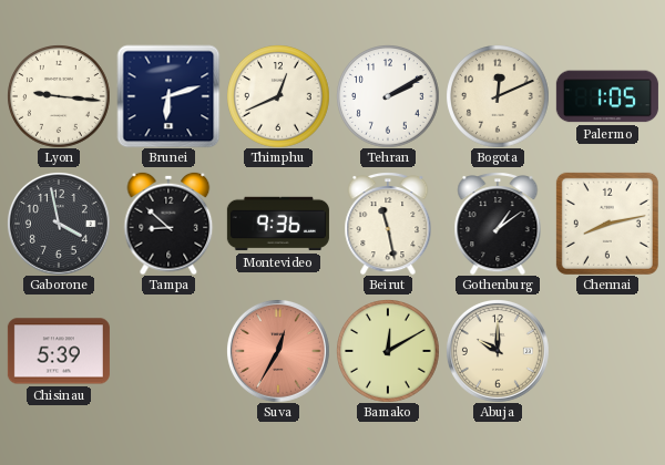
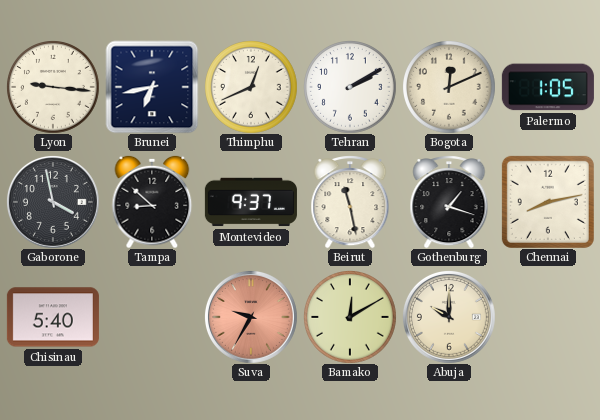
Brunei: 6:12 -> 6:43
Montevideo: 9:36 -> 9:37
Gothenburg: 1:09 -> 1:18
Chisinau: 5:39 -> 5:40
Suva: 12:35 -> 9:35
